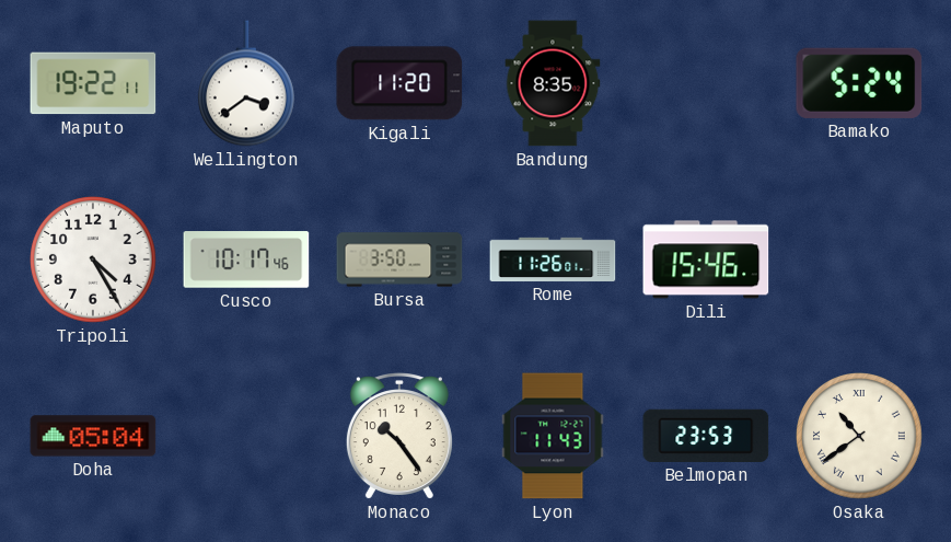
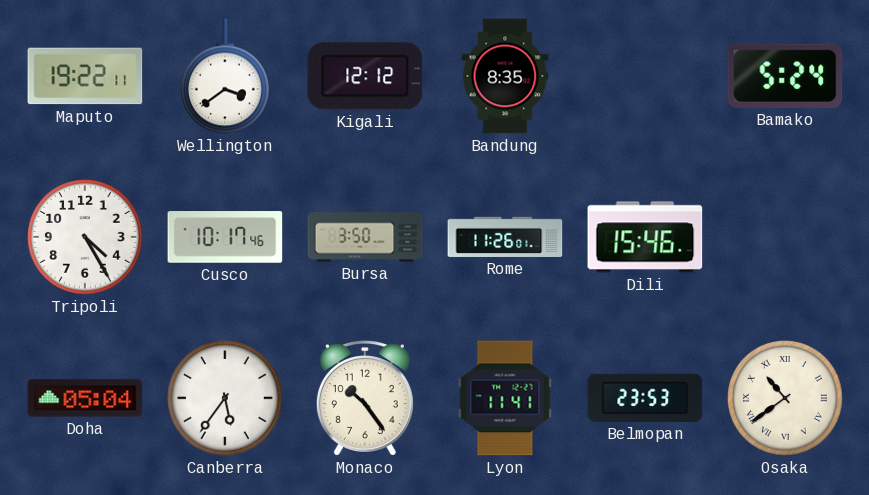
Kigali: 11:20 -> 12:12
Canberra: none -> 5:36
Lyon: 11:43 -> 11:41
